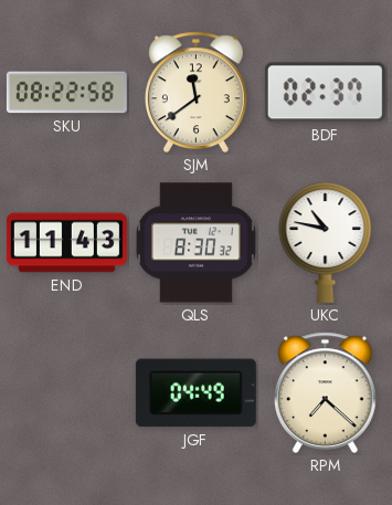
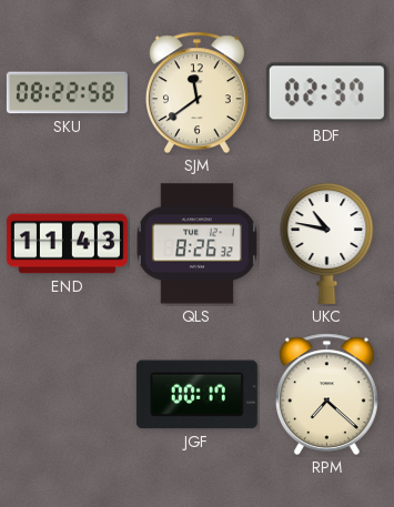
QLS: 8:30 -> 8:26
JGF: 04:49 -> 00:17
